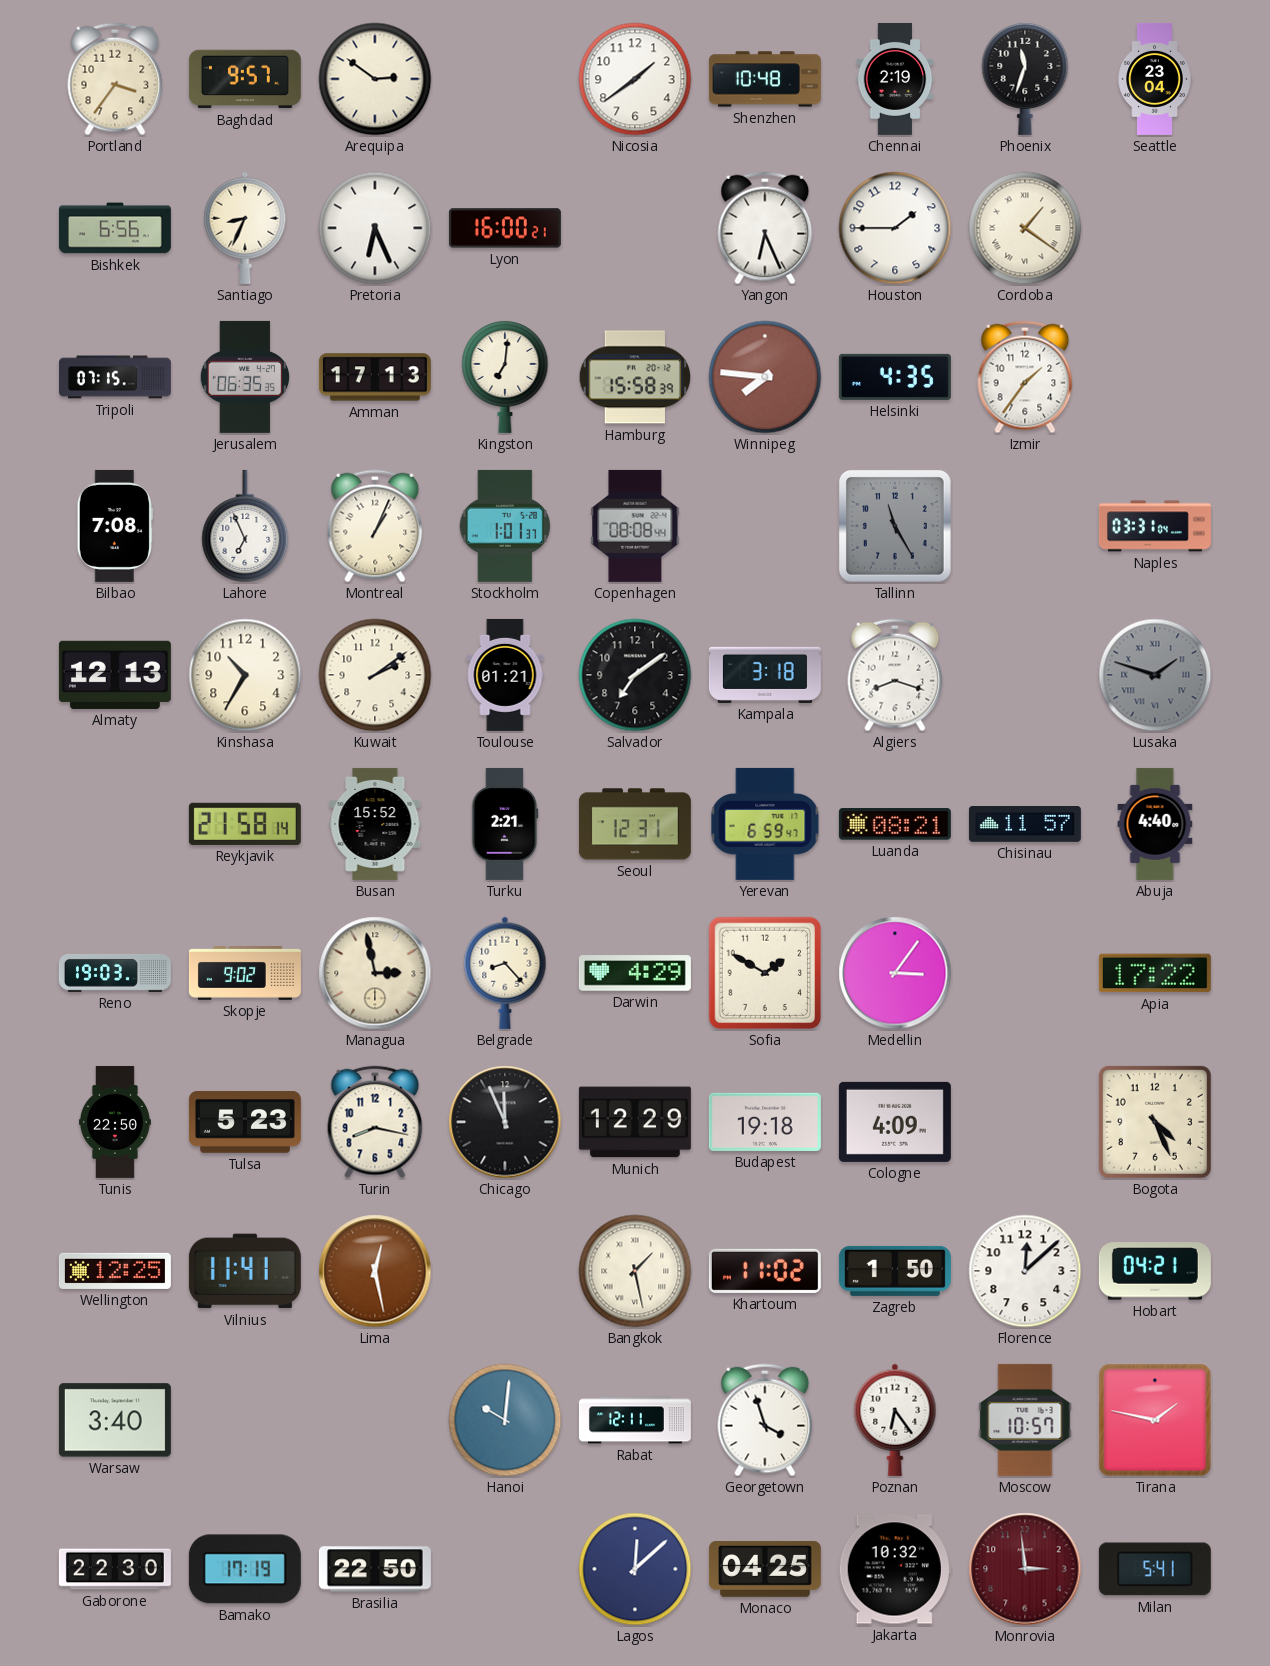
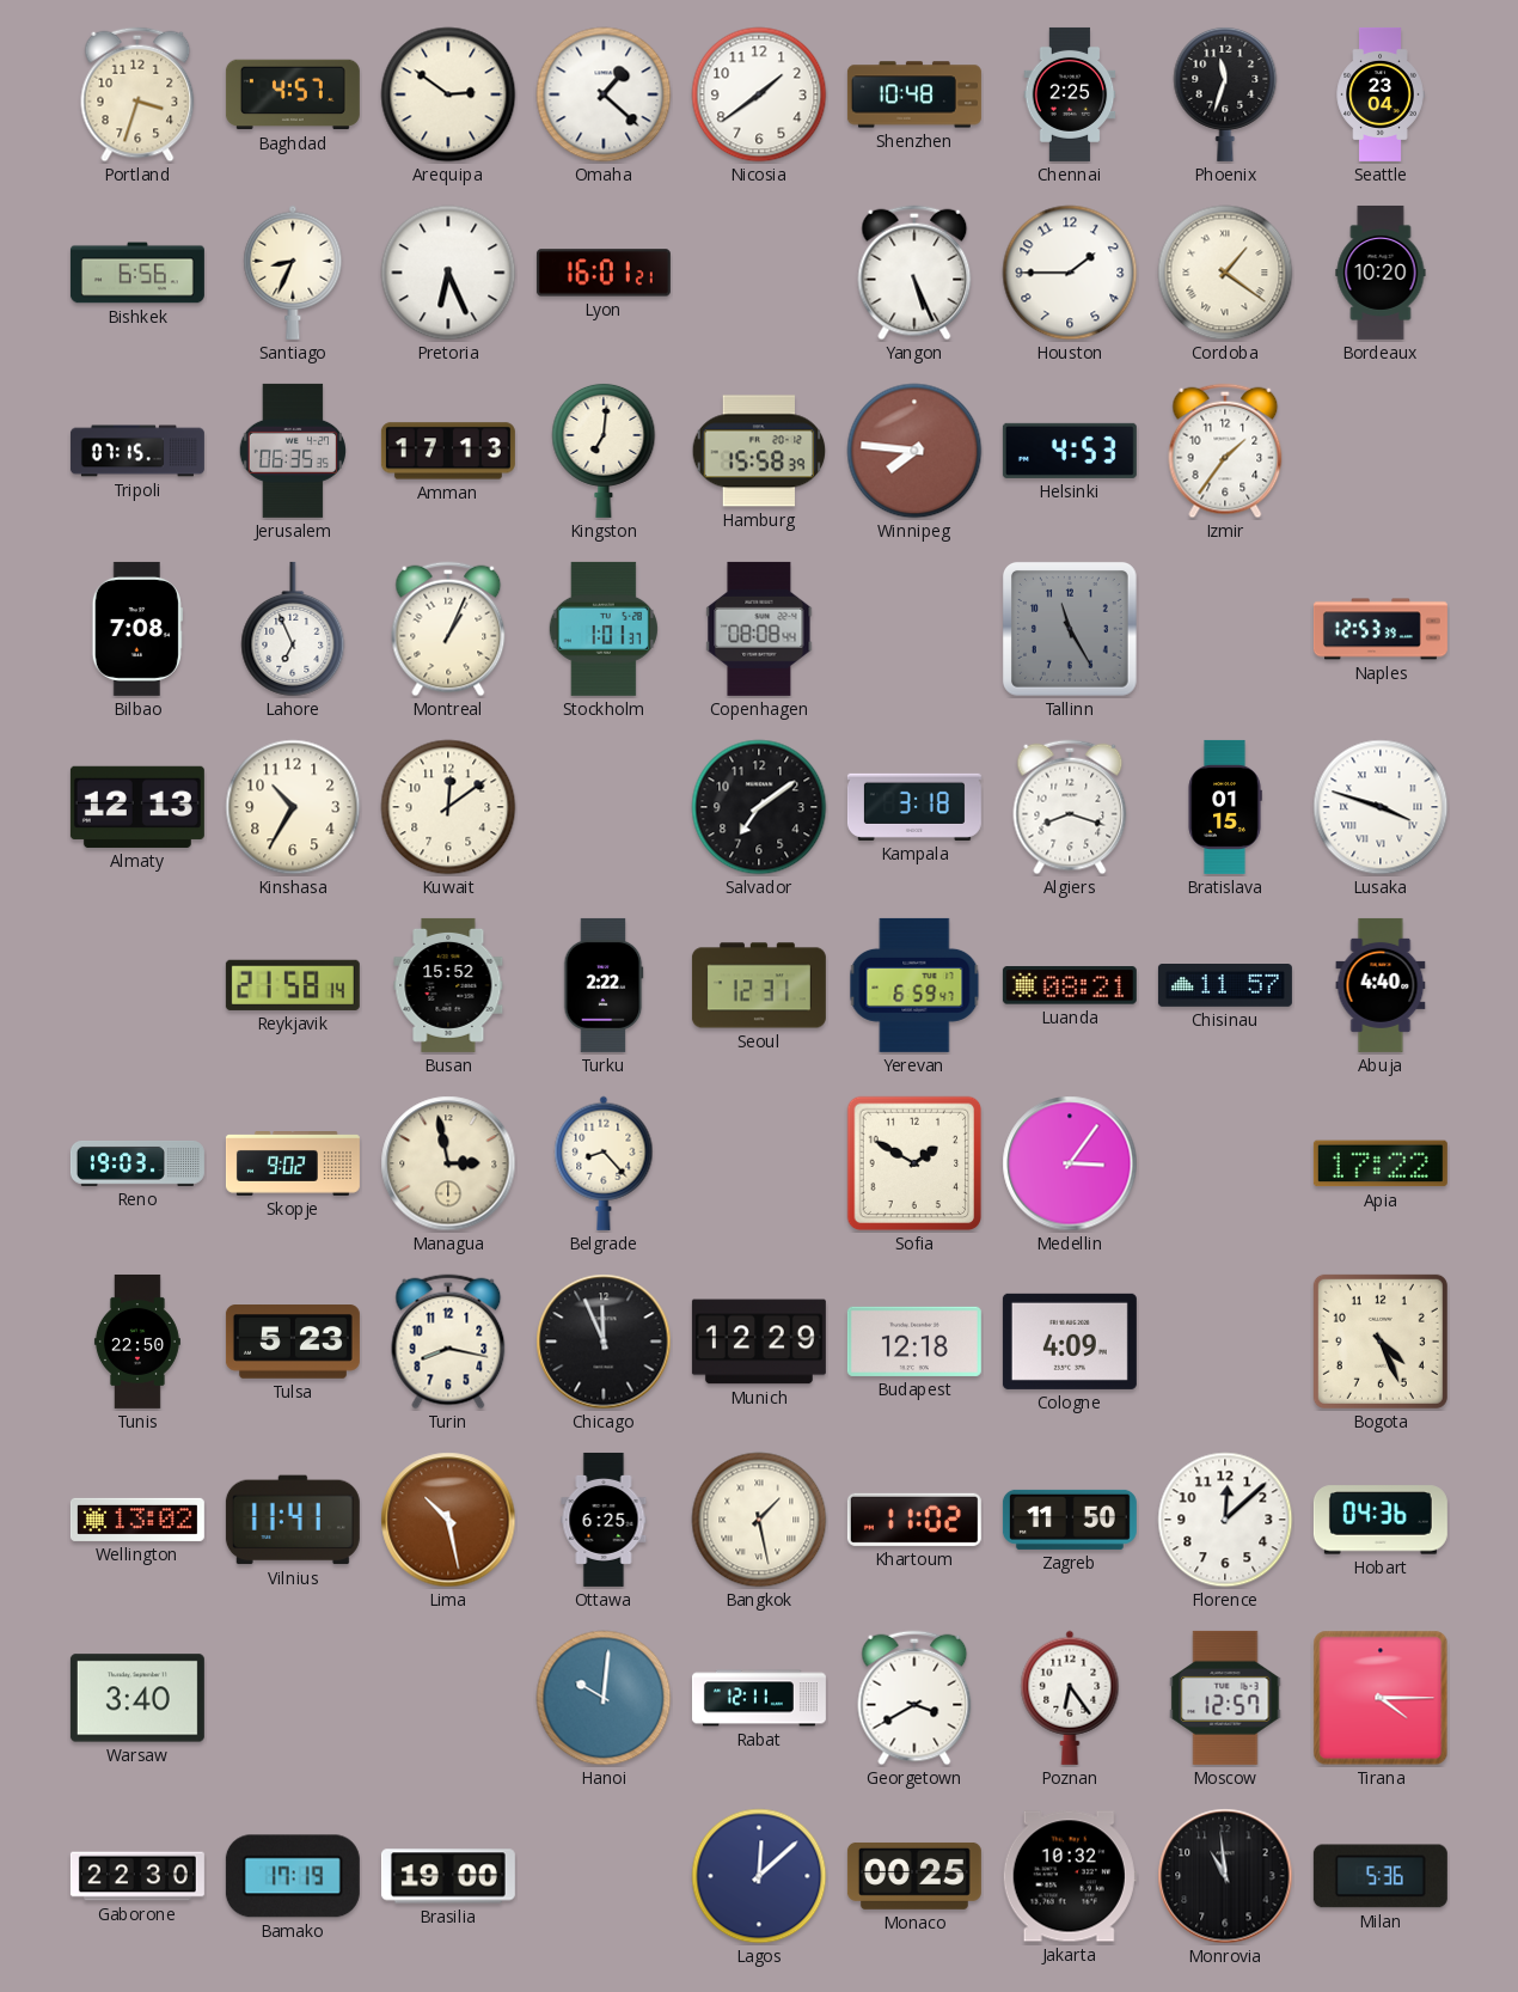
Portland: 3:36 -> 3:33
Baghdad: 9:57 -> 4:57
Omaha: none -> 1:22
Chennai: 2:19 -> 2:25
Lyon: 16:00 -> 16:01
Yangon: 6:26 -> 5:26
Bordeaux: none -> 10:20
Helsinki: 4:35 -> 4:53
Naples: 03:31 -> 12:53
Kuwait: 2:09 -> 12:09
Toulouse: 01:21 -> none
Bratislava: none -> 01:15
Lusaka: 1:48 -> 3:48
Lusaka dial: grey -> white
Turku: 2:21 -> 2:22
Darwin: 4:29 -> none
Budapest: 19:18 -> 12:18
Wellington: 12:25 -> 13:02
Lima: 12:28 -> 10:28
Ottawa: none -> 6:25
Zagreb: 1:50 -> 11:50
Hobart: 04:21 -> 04:36
Georgetown: 3:57 -> 3:40
Moscow: 10:57 -> 12:57
Tirana: 1:47 -> 4:15
Brasilia: 22:50 -> 19:00
Monaco: 04:25 -> 00:25
Monrovia: 2:59 -> 10:59
Monrovia dial: burgundy -> black
Milan: 5:41 -> 5:36
